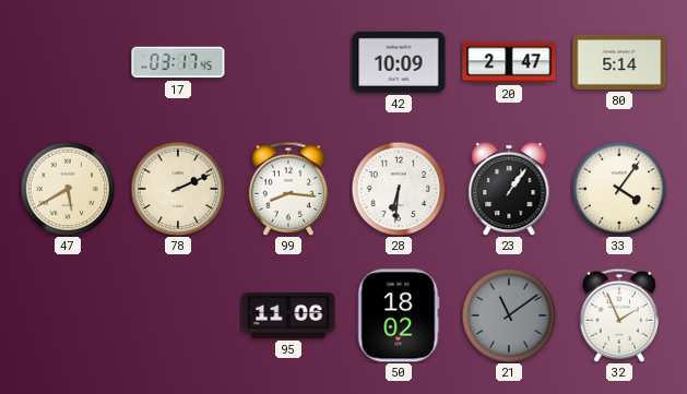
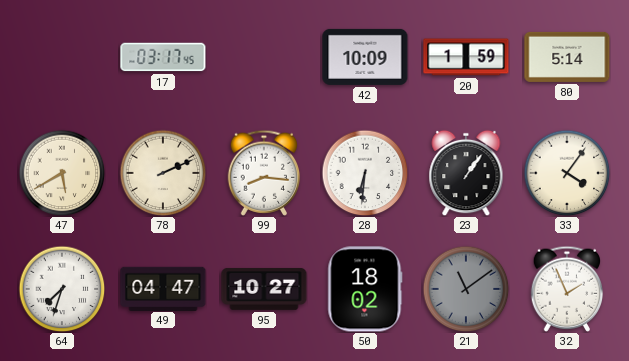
20: 2:47 -> 1:59
64: none -> 7:33
49: none -> 04:47
95: 11:06 -> 10:27
